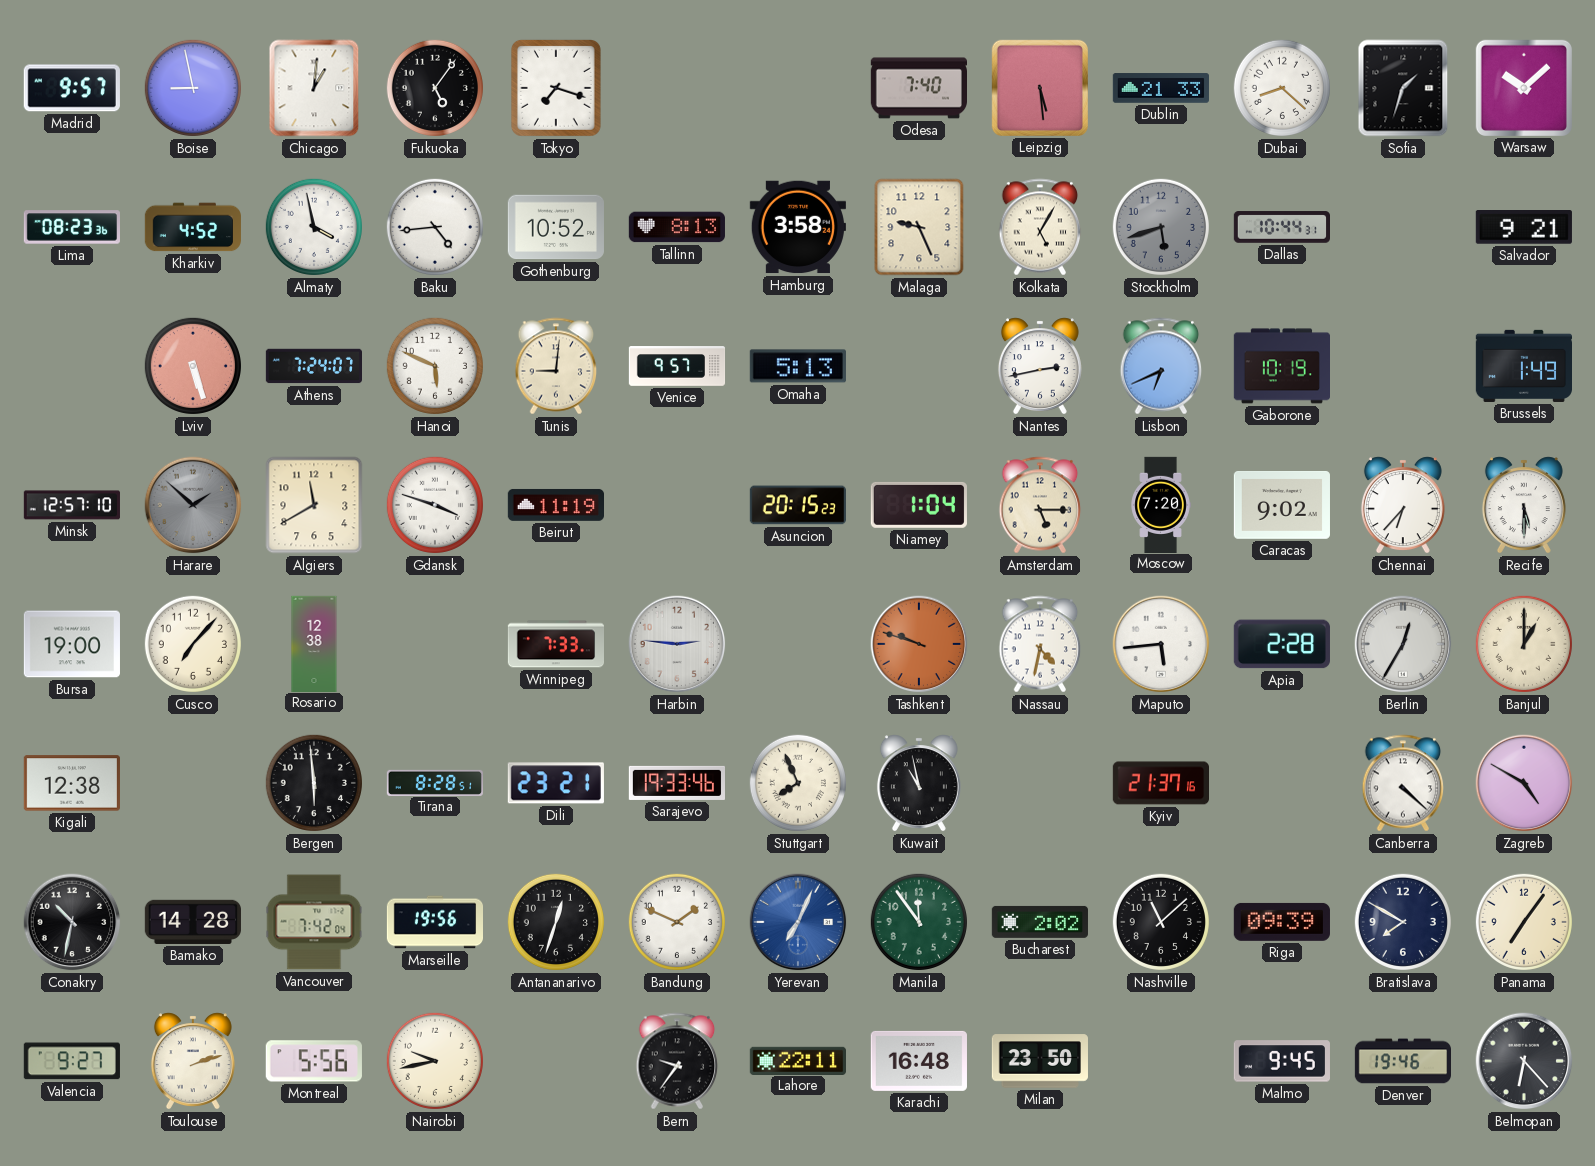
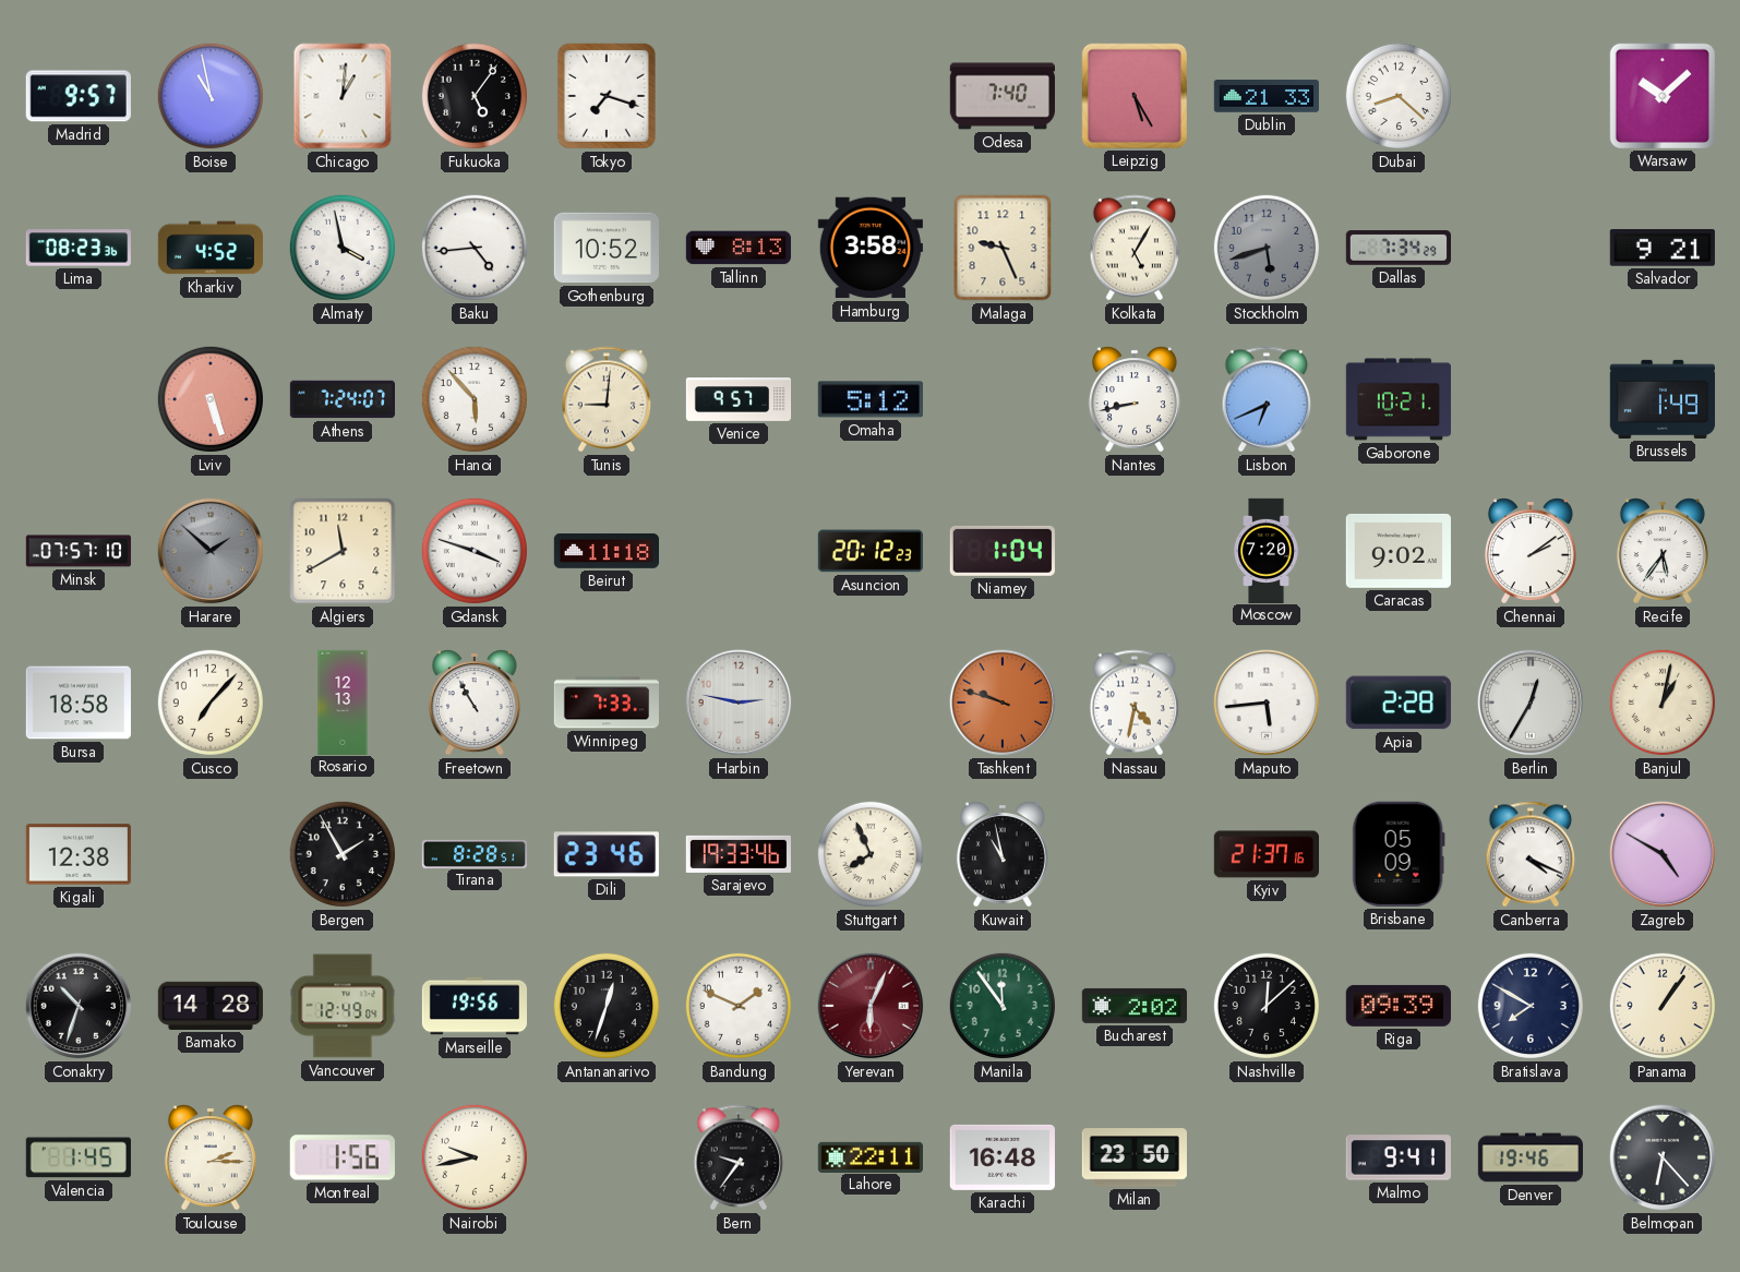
Boise: 8:58 -> 10:58
Leipzig: 5:29 -> 5:25
Sofia: 1:33 -> none
Dallas: 10:44 -> 7:34
Hanoi: 5:49 -> 5:53
Omaha: 5:13 -> 5:12
Nantes: 2:43 -> 8:43
Gaborone: 10:19 -> 10:21
Minsk: 12:57 -> 07:57
Beirut: 11:19 -> 11:18
Asuncion: 20:15 -> 20:12
Amsterdam: 5:15 -> none
Chennai: 6:37 -> 2:09
Recife: 5:30 -> 5:36
Bursa: 19:00 -> 18:58
Rosario: 12:38 -> 12:13
Freetown: none -> 10:55
Harbin: 2:46 -> 2:47
Banjul: 1:00 -> 1:02
Bergen: 5:59 -> 1:55
Dili: 23:21 -> 23:46
Brisbane: none -> 05:09
Canberra: 4:22 -> 4:19
Conakry: 10:32 -> 10:33
Vancouver: 7:42 -> 12:49
Yerevan: 7:04 -> 6:04
Yerevan dial: blue -> burgundy
Nashville: 11:08 -> 12:08
Panama: 7:06 -> 1:06
Valencia: 9:27 -> 1:45
Toulouse: 2:12 -> 2:15
Montreal: 5:56 -> 1:56
Malmo: 9:45 -> 9:41
